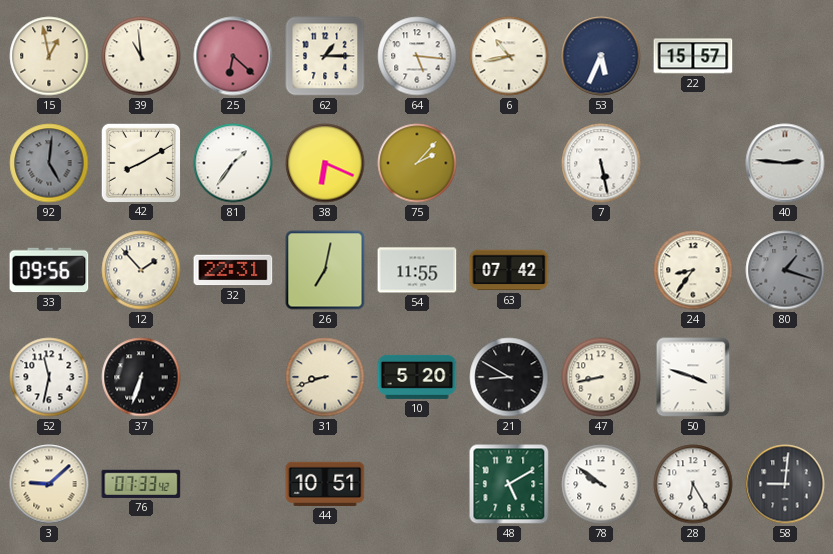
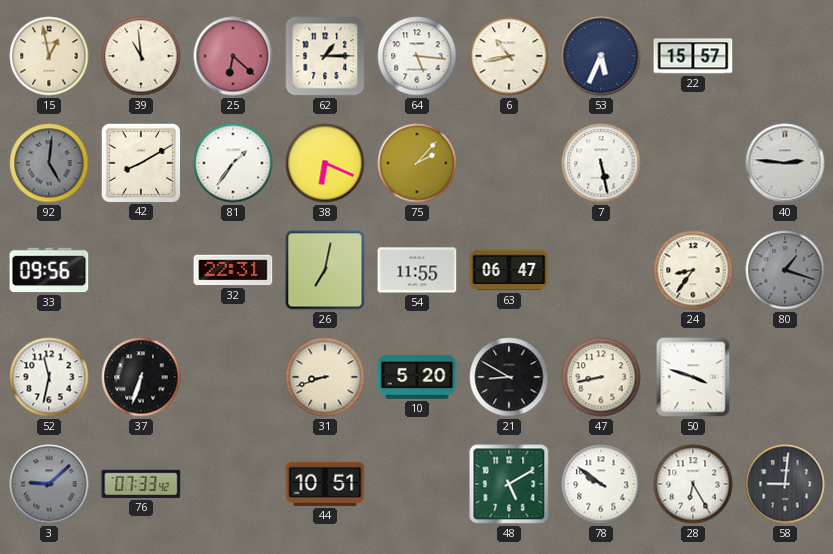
12: 1:53 -> none
63: 07:42 -> 06:47
3 dial: cream -> grey
